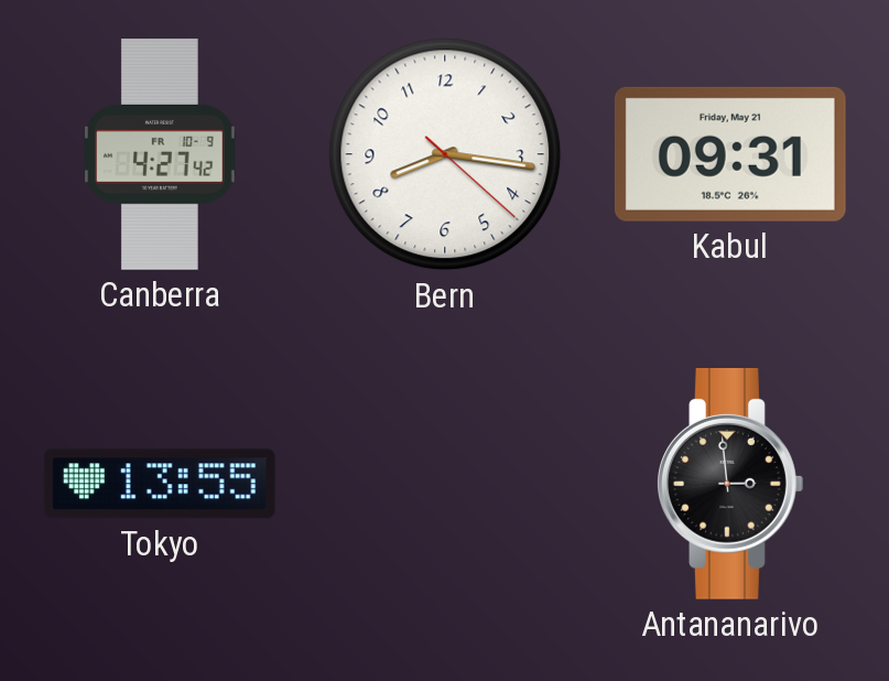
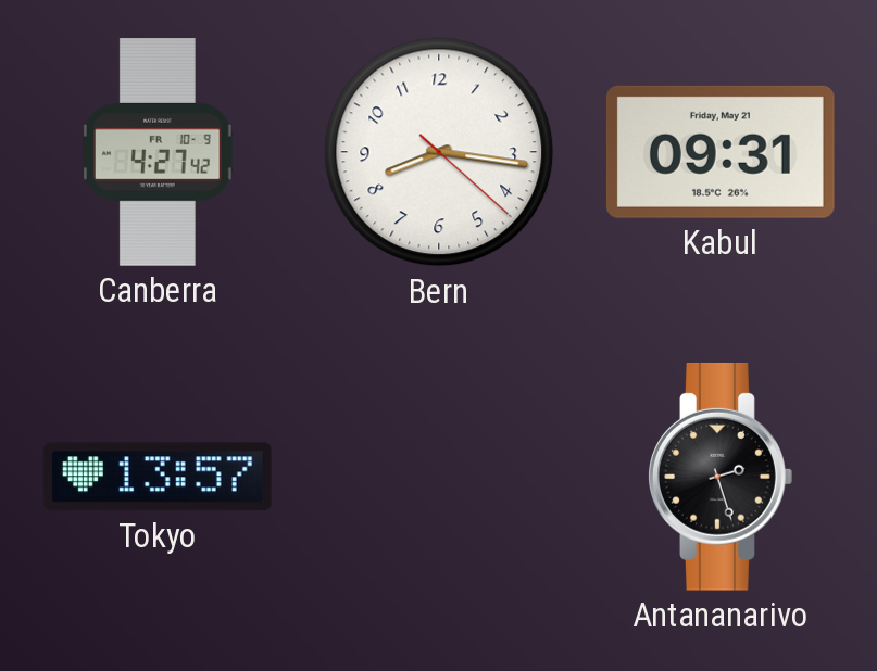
Tokyo: 13:55 -> 13:57
Antananarivo: 2:59 -> 2:27
